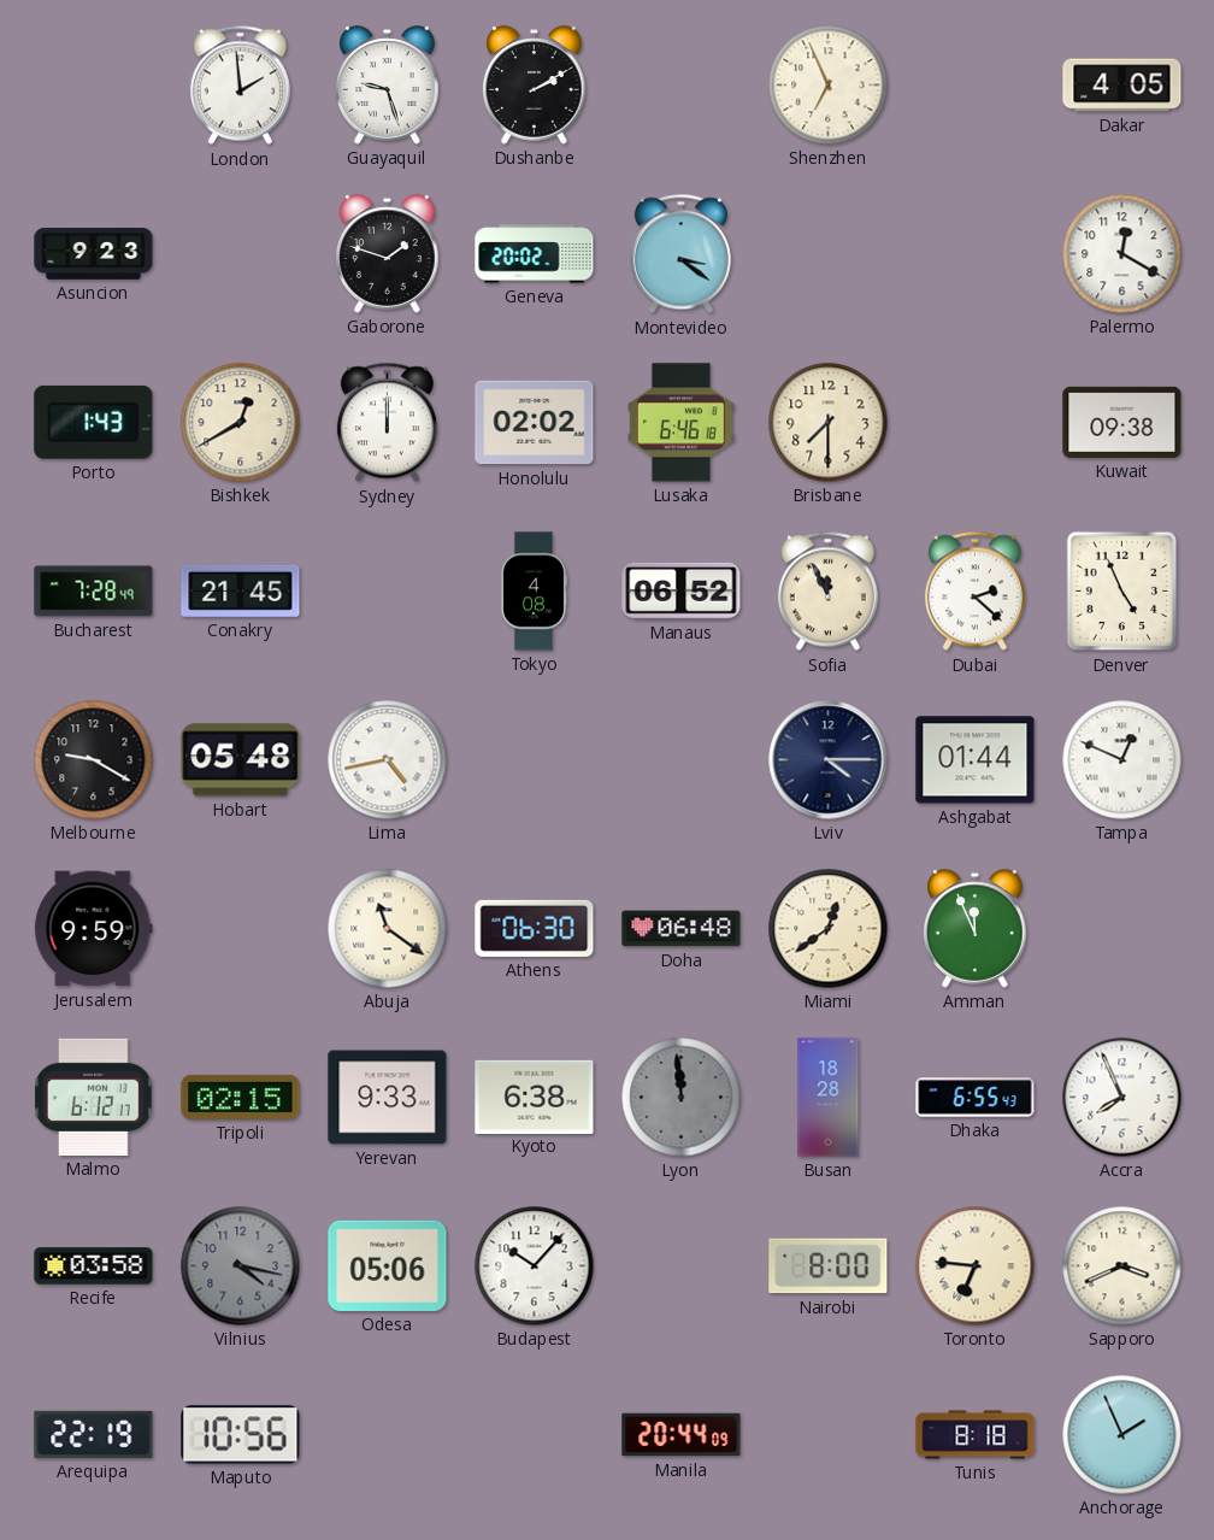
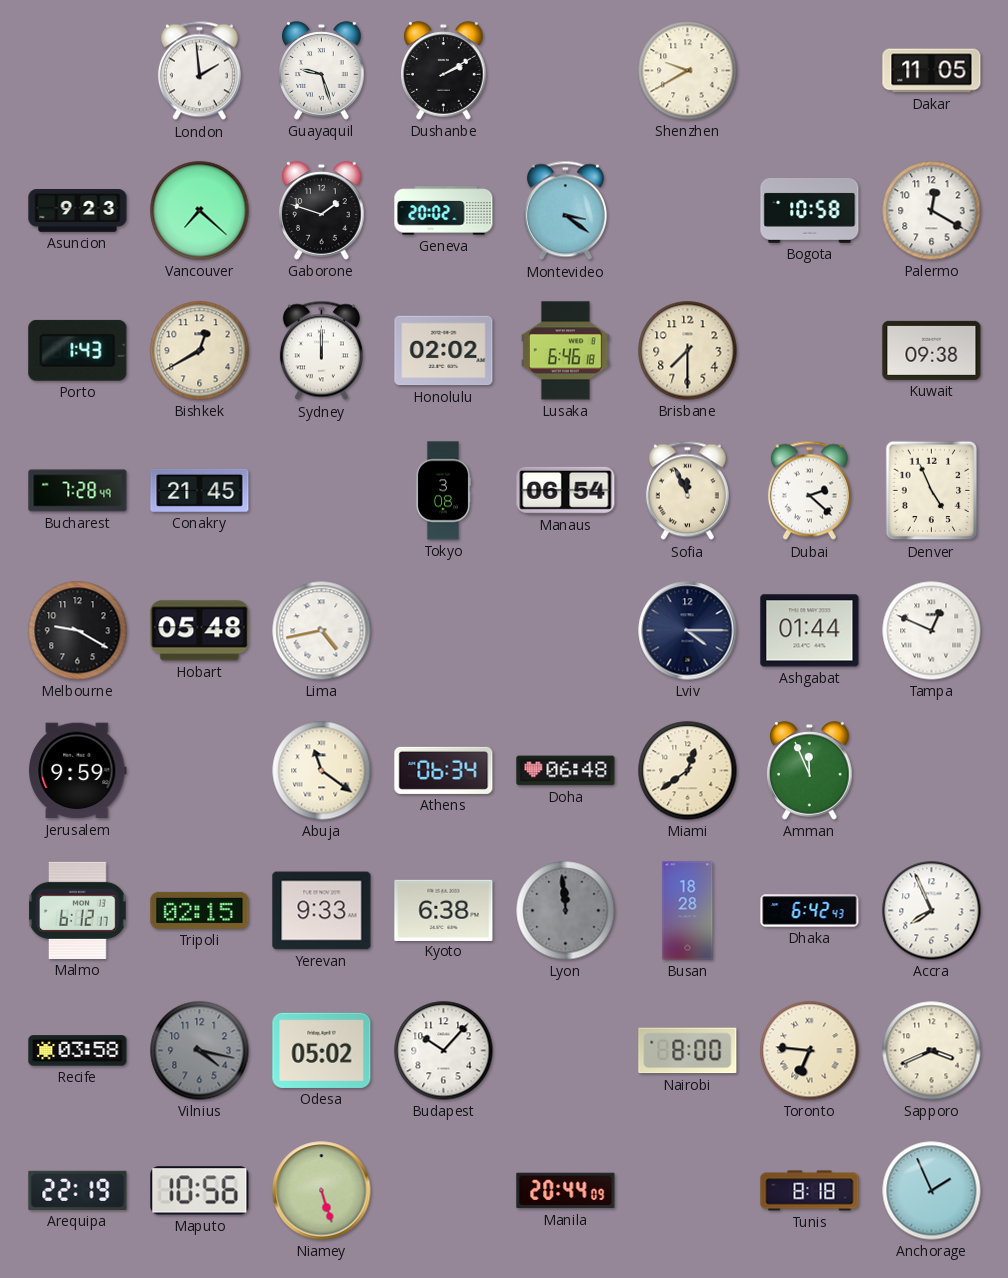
Shenzhen: 6:56 -> 9:40
Dakar: 4:05 -> 11:05
Vancouver: none -> 7:22
Bogota: none -> 10:58
Tokyo: 4:08 -> 3:08
Manaus: 06:52 -> 06:54
Athens: 06:30 -> 06:34
Dhaka: 6:55 -> 6:42
Odesa: 05:06 -> 05:02
Niamey: none -> 5:27
